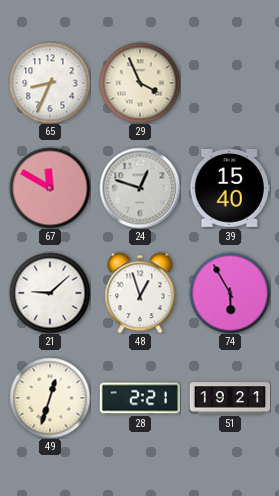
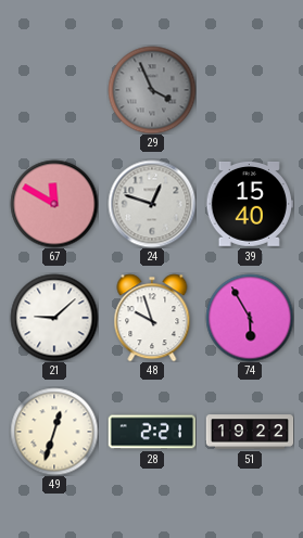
65: 8:34 -> none
29 dial: cream -> grey
48: 12:57 -> 9:57
51: 19:21 -> 19:22
